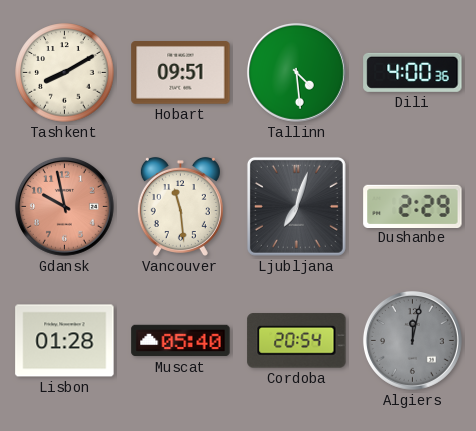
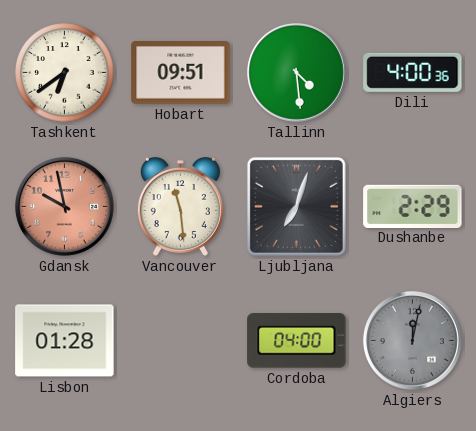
Tashkent: 8:10 -> 6:39
Muscat: 05:40 -> none
Cordoba: 20:54 -> 04:00
